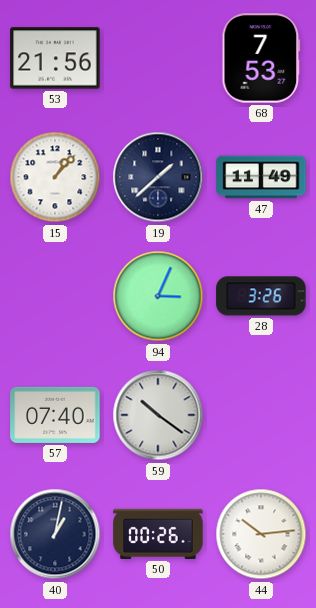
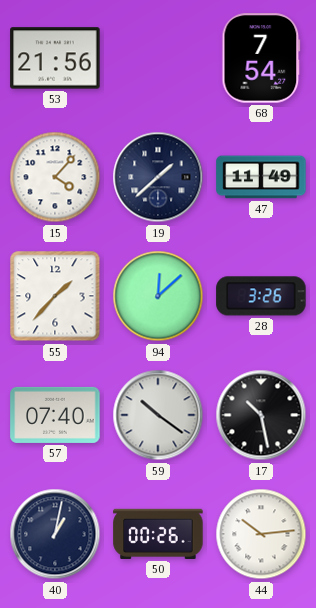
68: 7:53 -> 7:54
15: 1:07 -> 4:07
55: none -> 1:37
94: 3:04 -> 12:08
17: none -> 10:28
